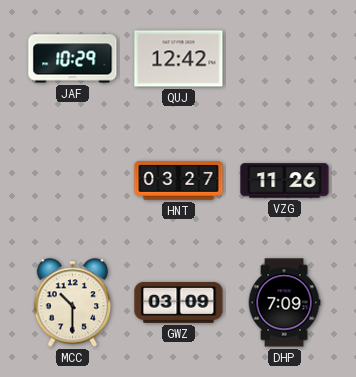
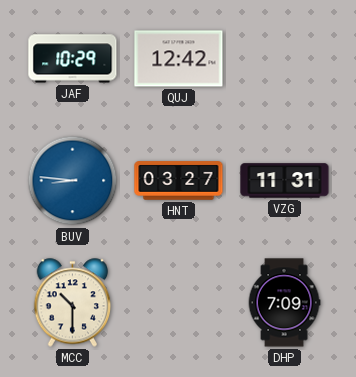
BUV: none -> 8:46
VZG: 11:26 -> 11:31
GWZ: 03:09 -> none
